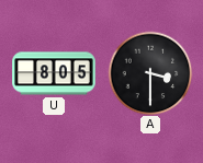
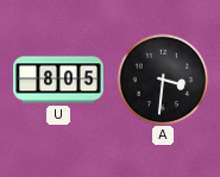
A: 3:30 -> 3:31
